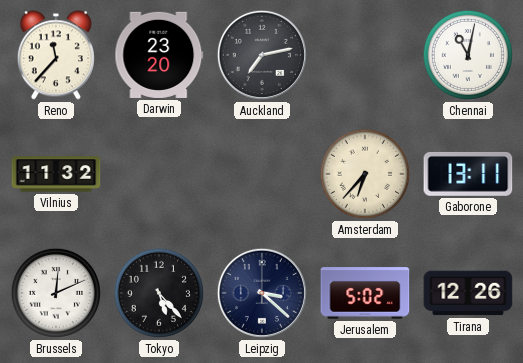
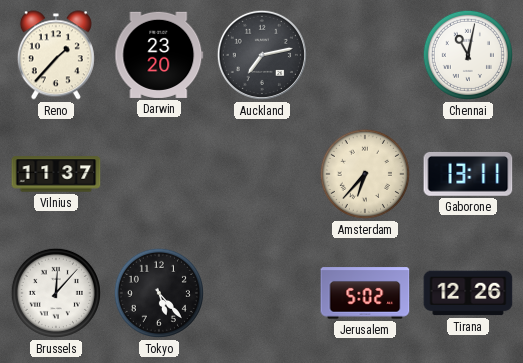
Reno: 11:37 -> 1:37
Vilnius: 11:32 -> 11:37
Brussels: 12:11 -> 12:07
Leipzig: 3:22 -> none
